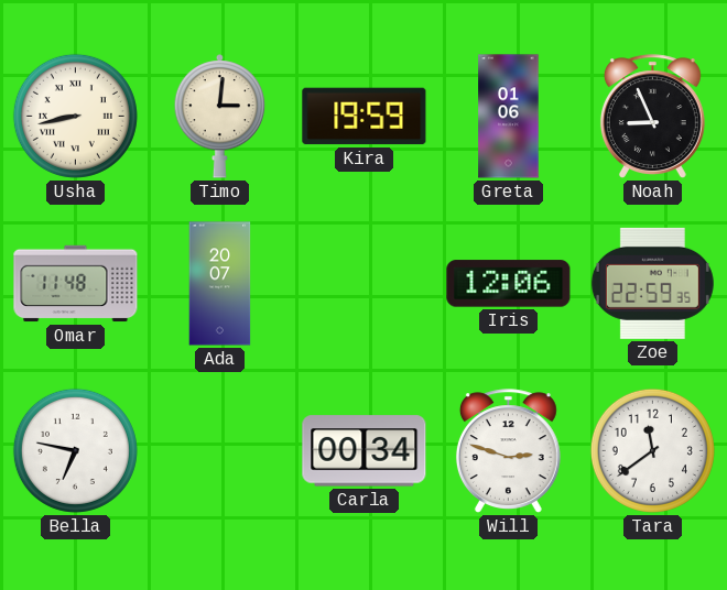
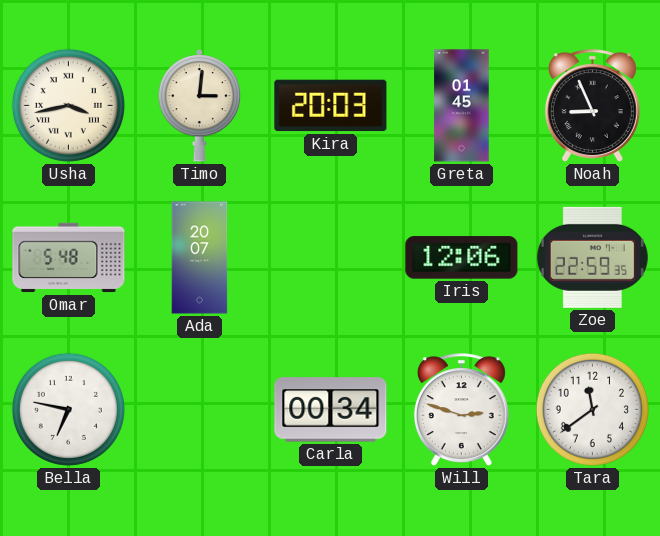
Usha: 8:43 -> 3:43
Kira: 19:59 -> 20:03
Greta: 01:06 -> 01:45
Omar: 11:48 -> 5:48
